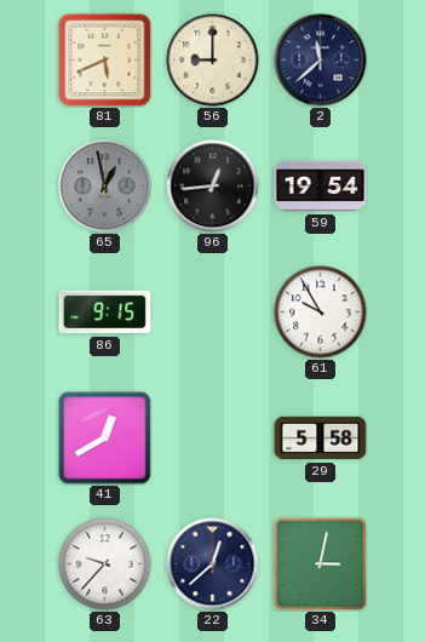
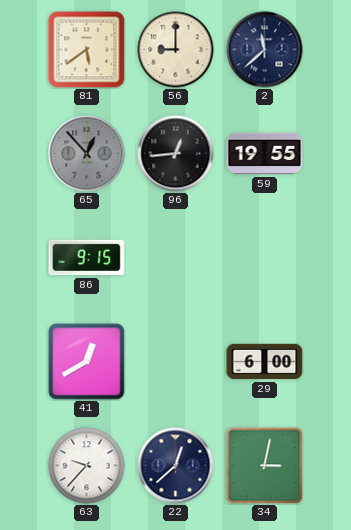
81: 5:41 -> 5:39
65: 12:58 -> 12:53
59: 19:54 -> 19:55
61: 9:55 -> none
29: 5:58 -> 6:00
